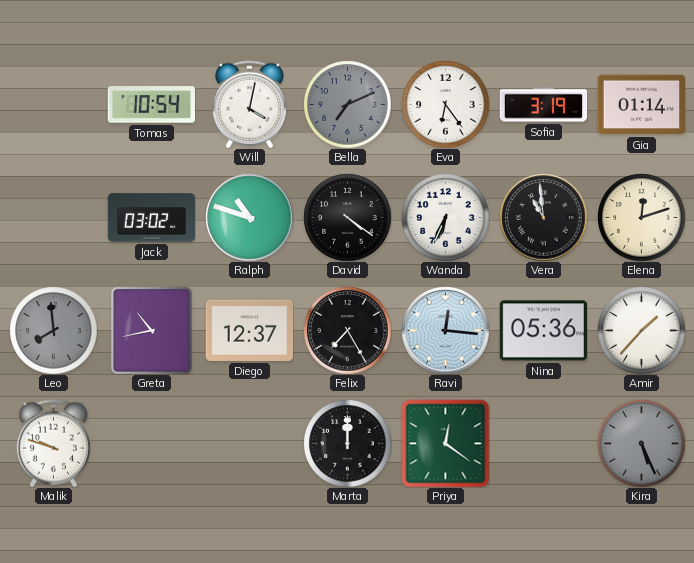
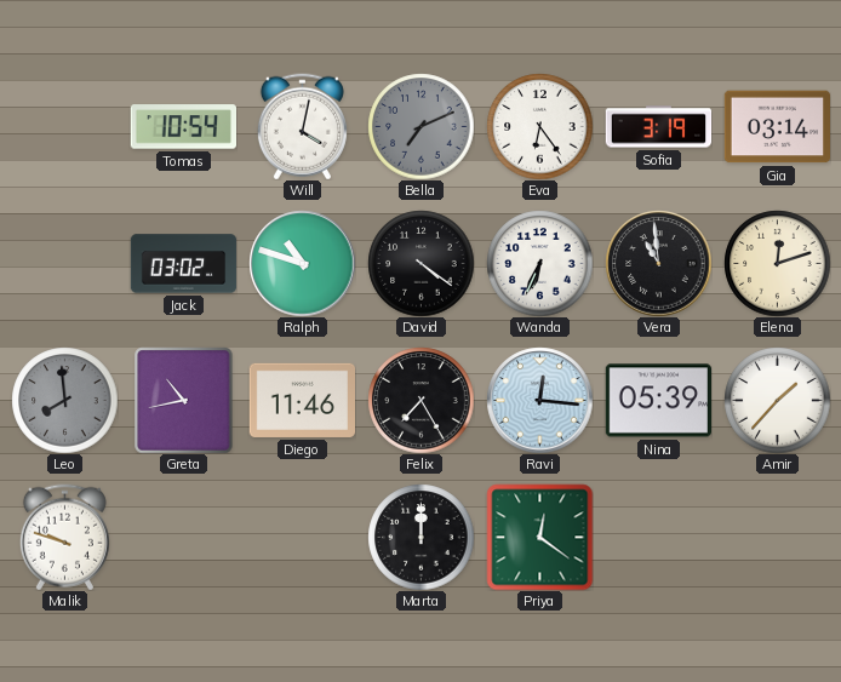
Gia: 01:14 -> 03:14
Diego: 12:37 -> 11:46
Nina: 05:36 -> 05:39
Kira: 5:26 -> none
